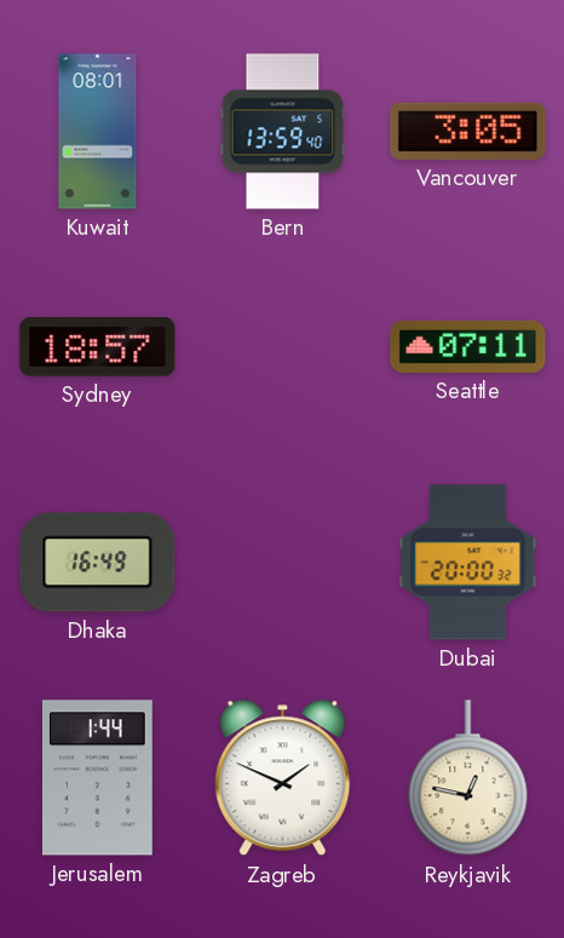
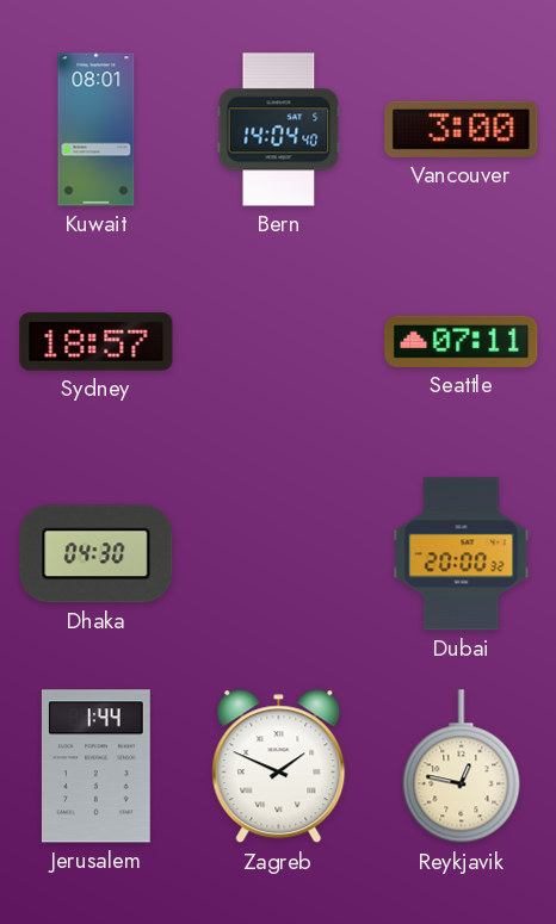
Bern: 13:59 -> 14:04
Vancouver: 3:05 -> 3:00
Dhaka: 16:49 -> 04:30
